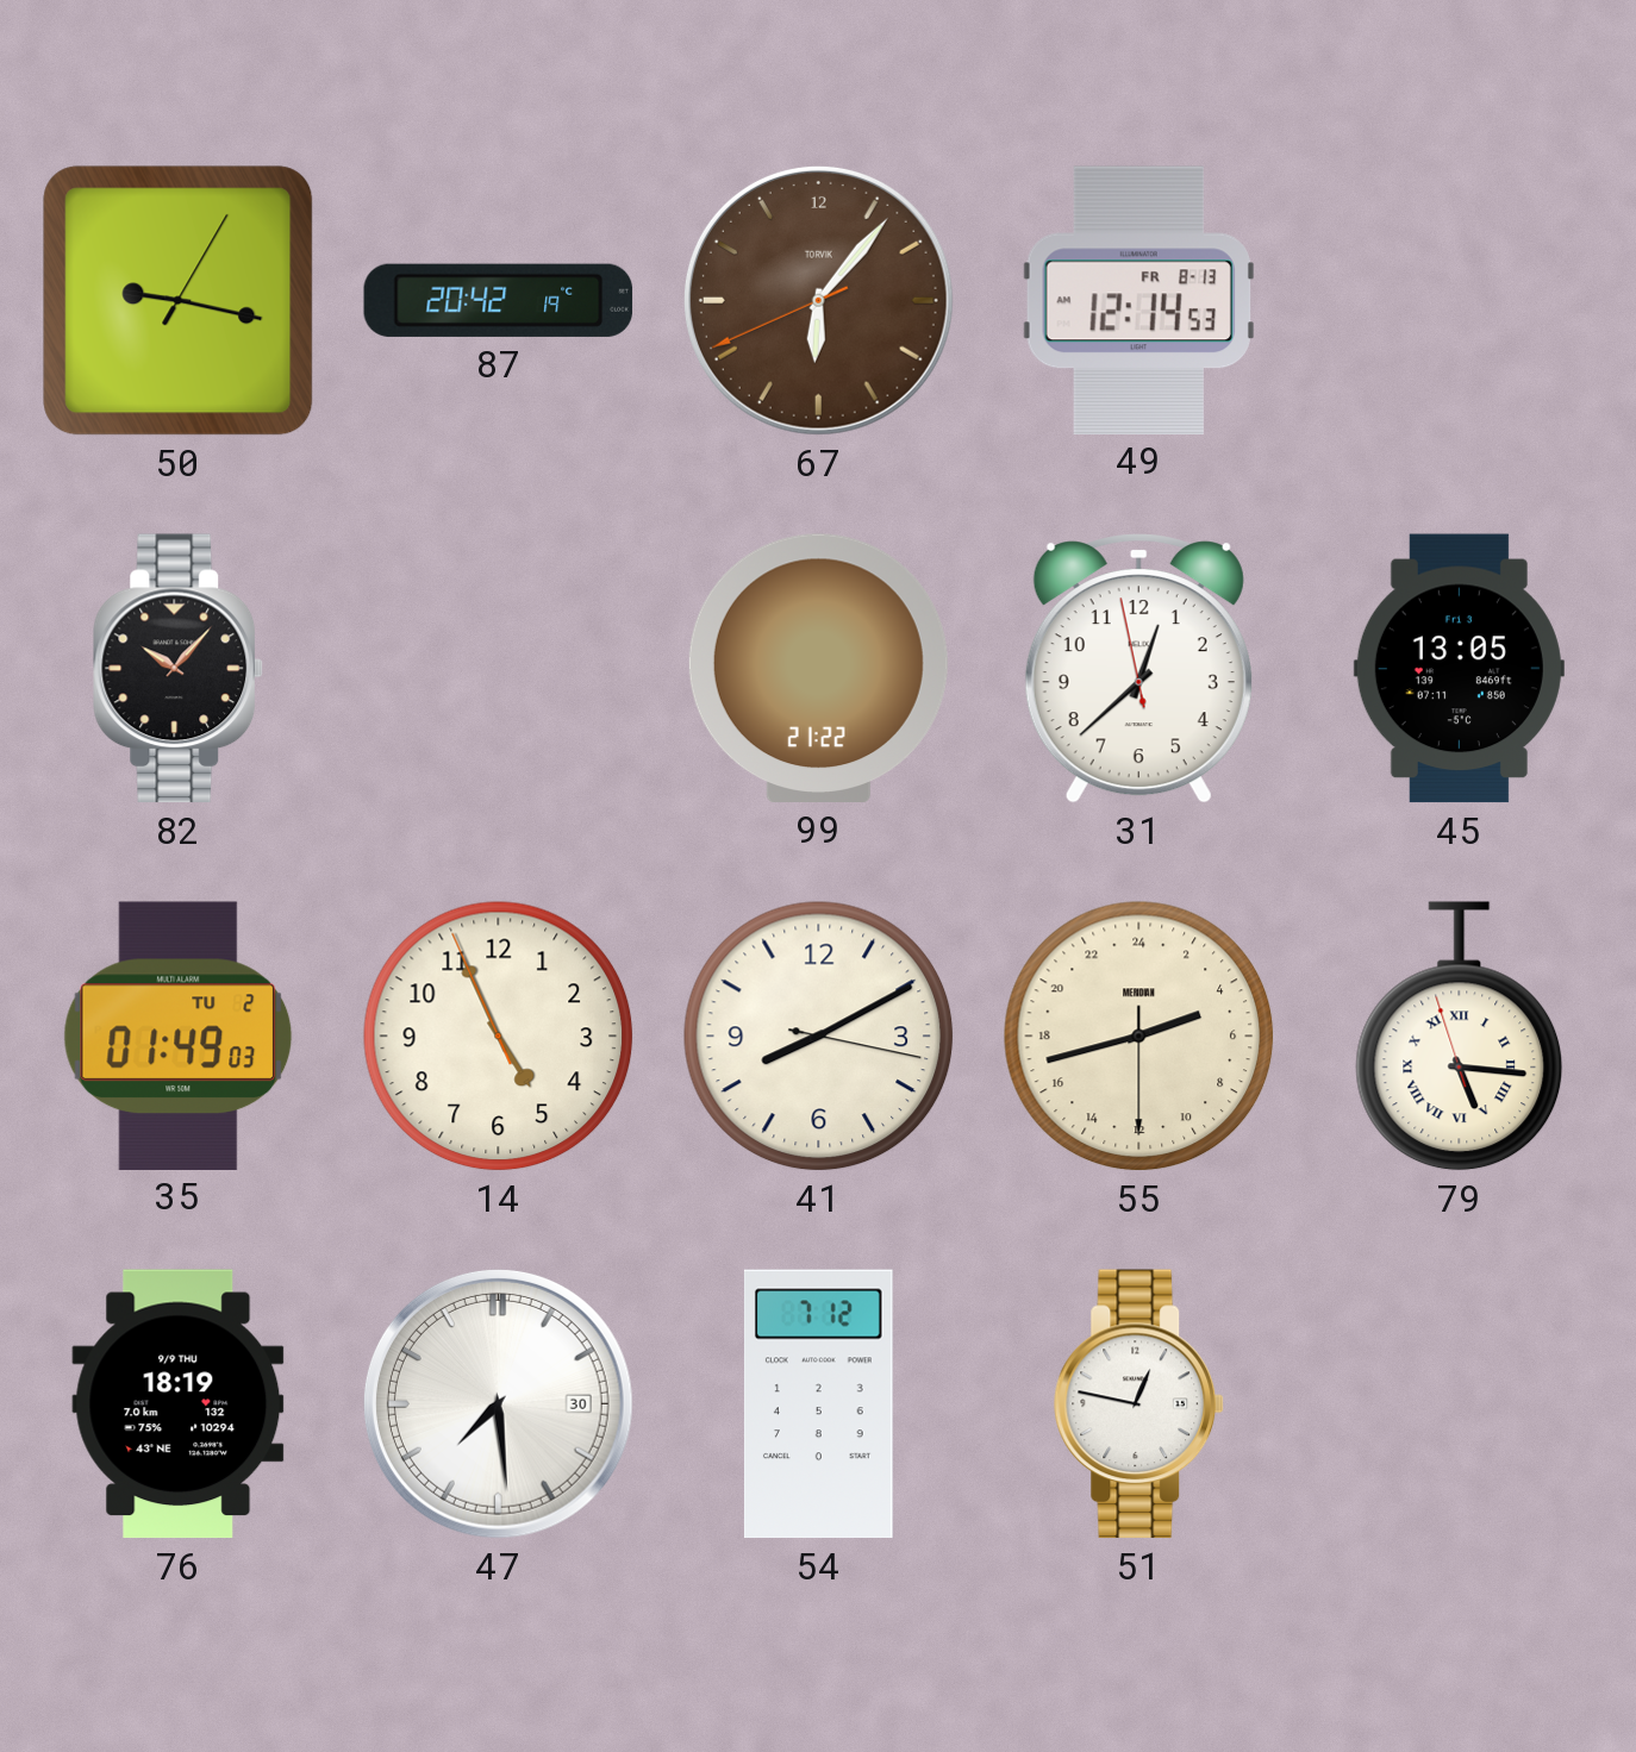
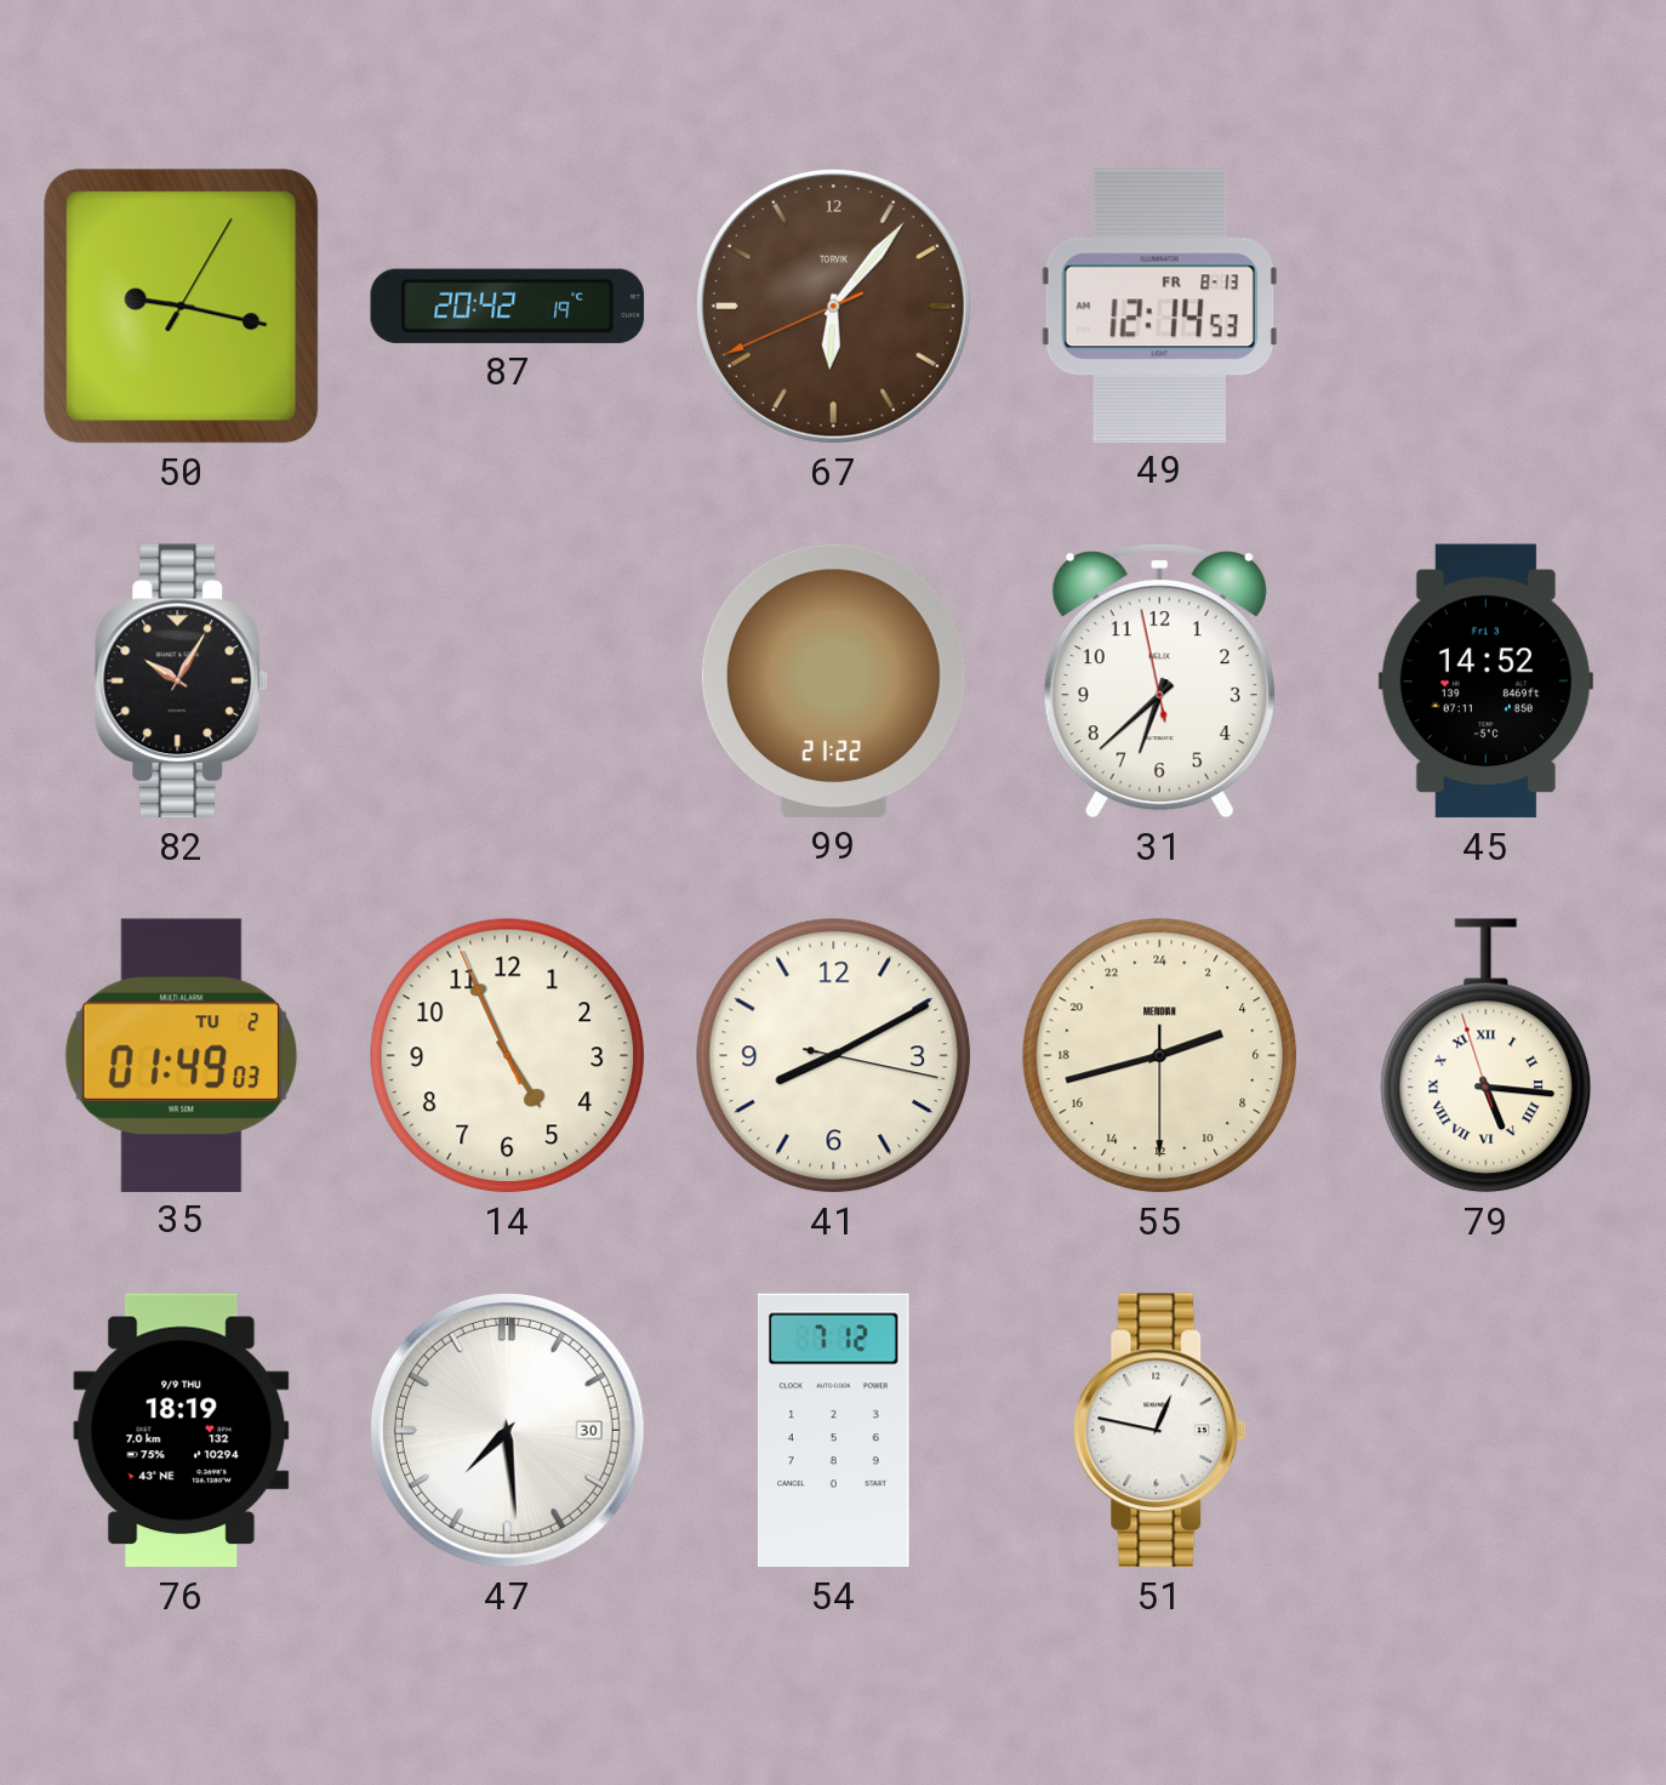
82: 10:07 -> 10:05
31: 12:37 -> 6:37
45: 13:05 -> 14:52
